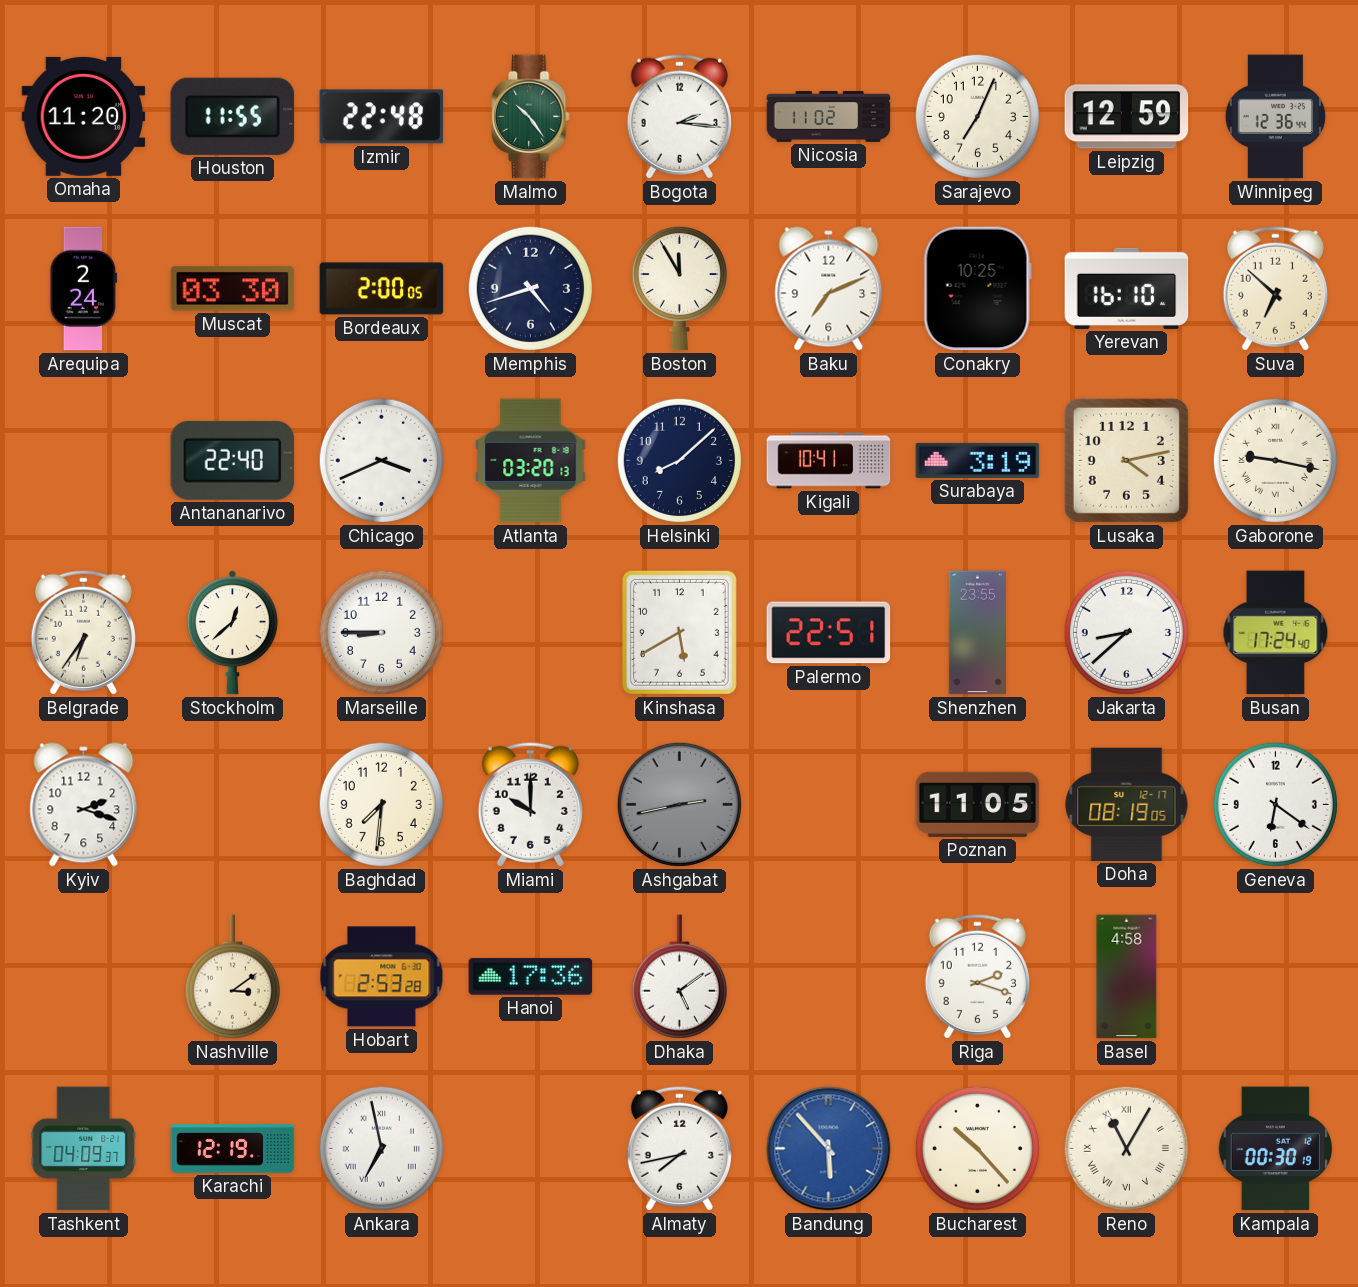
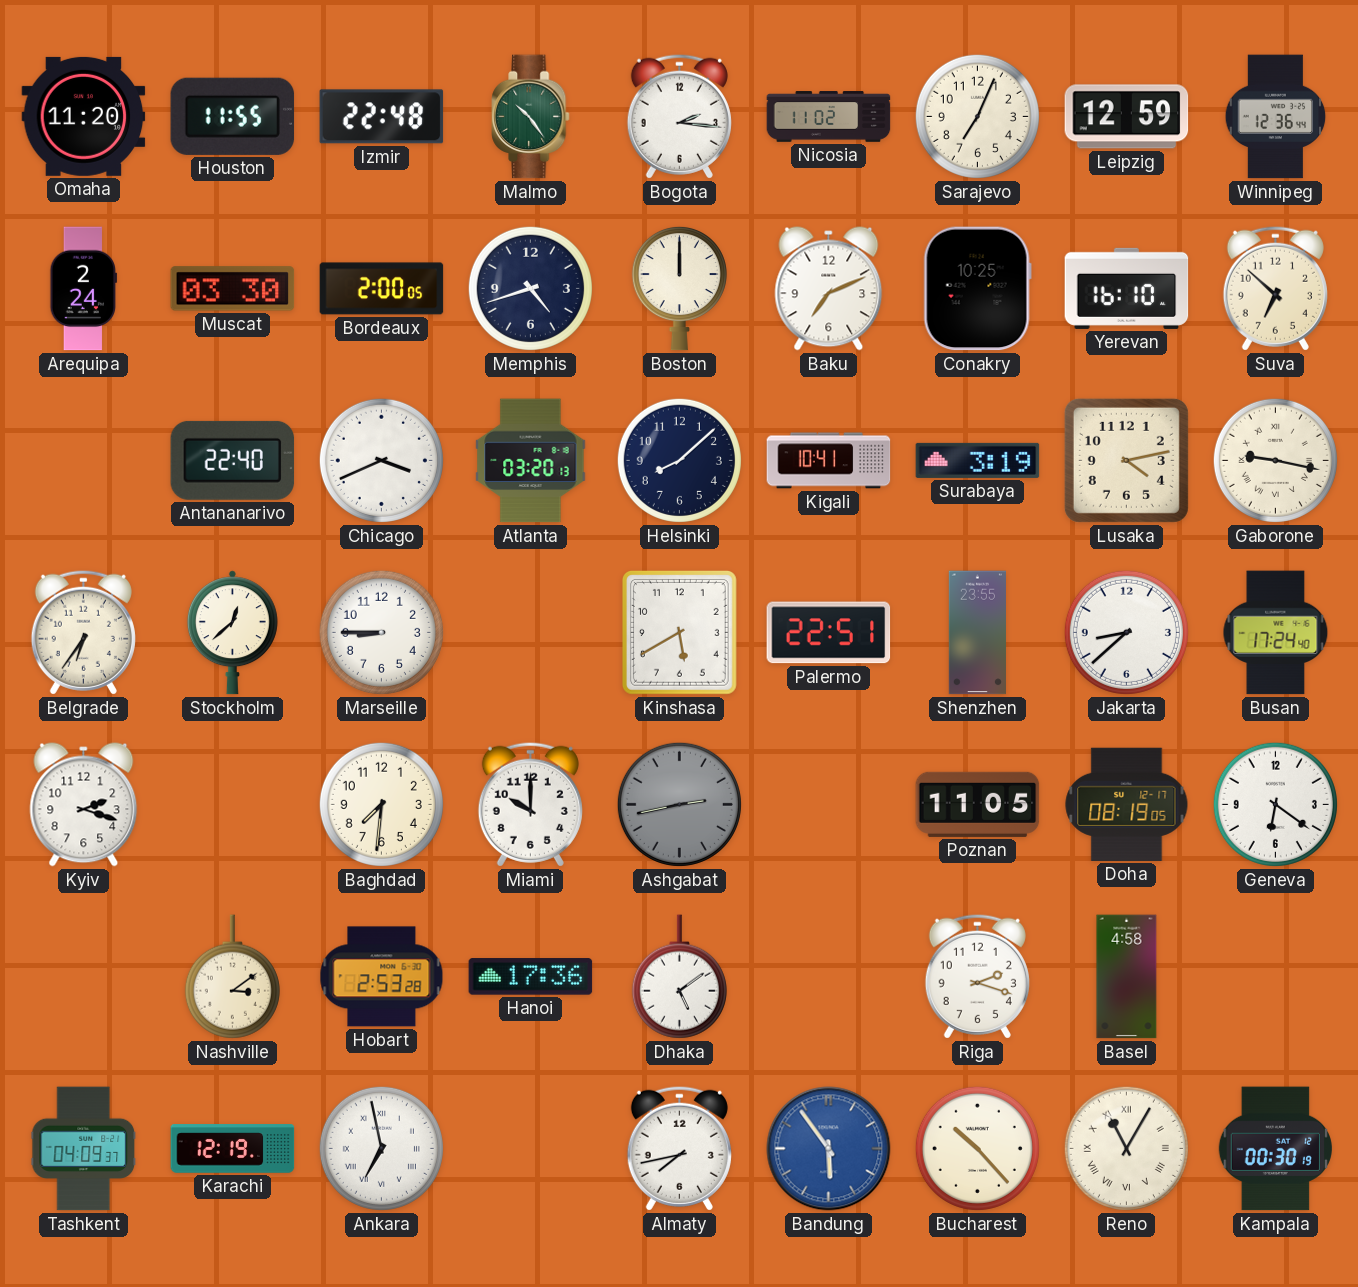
Boston: 11:55 -> 12:00
Bandung: 5:53 -> 5:54
